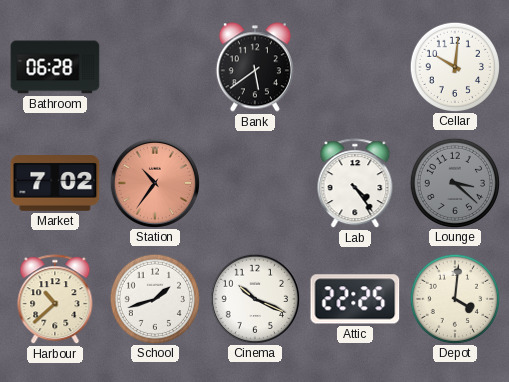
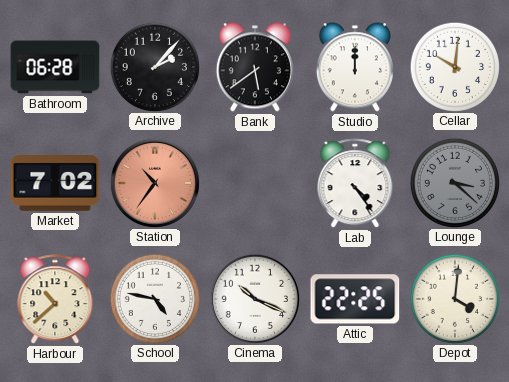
Archive: none -> 2:07
Studio: none -> 12:00
School: 1:42 -> 4:47
